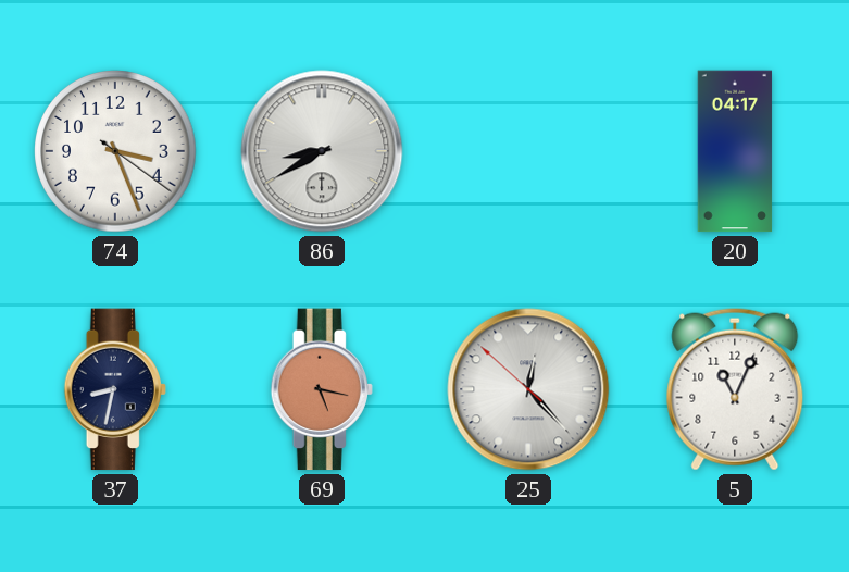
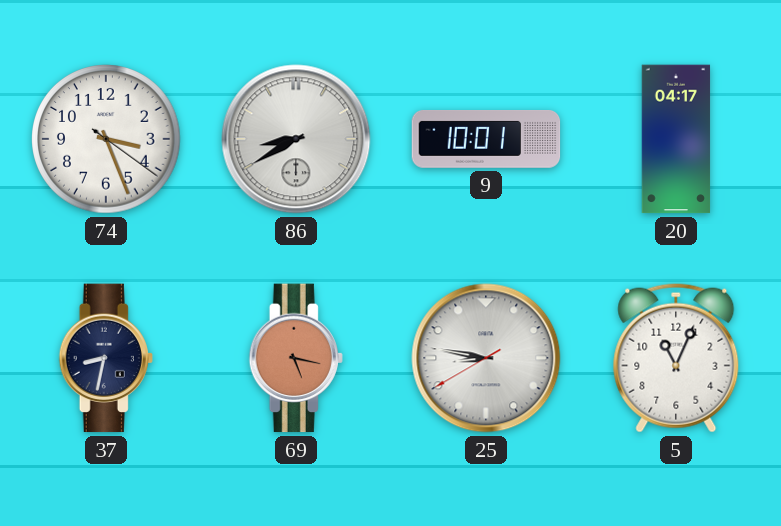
9: none -> 10:01
25: 12:22 -> 8:46
